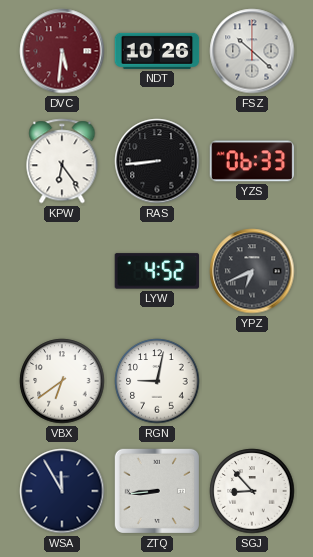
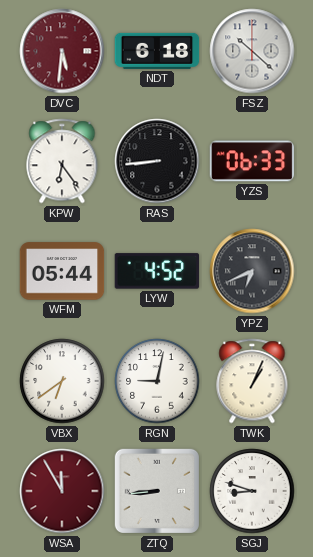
NDT: 10:26 -> 6:18
WFM: none -> 05:44
TWK: none -> 1:04
WSA dial: navy -> burgundy
SGJ: 8:53 -> 8:48
